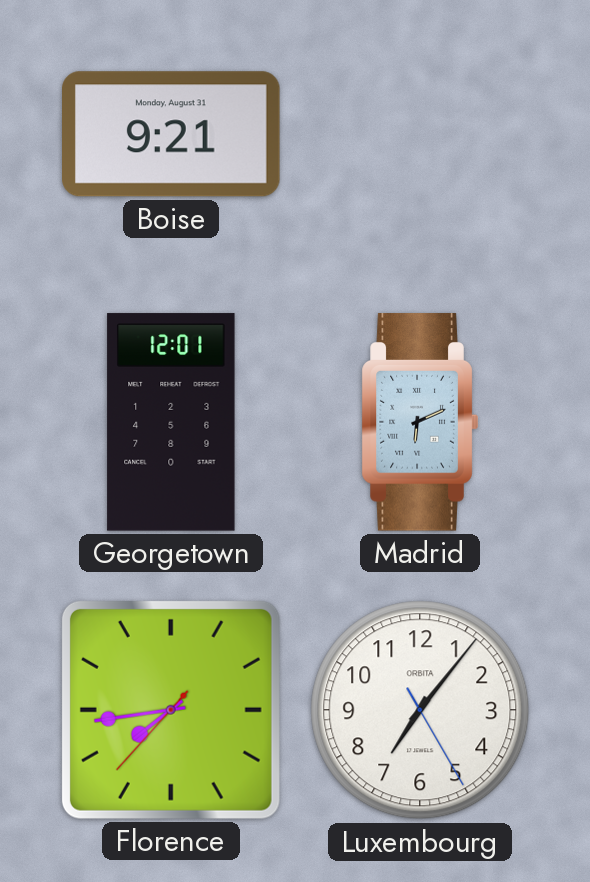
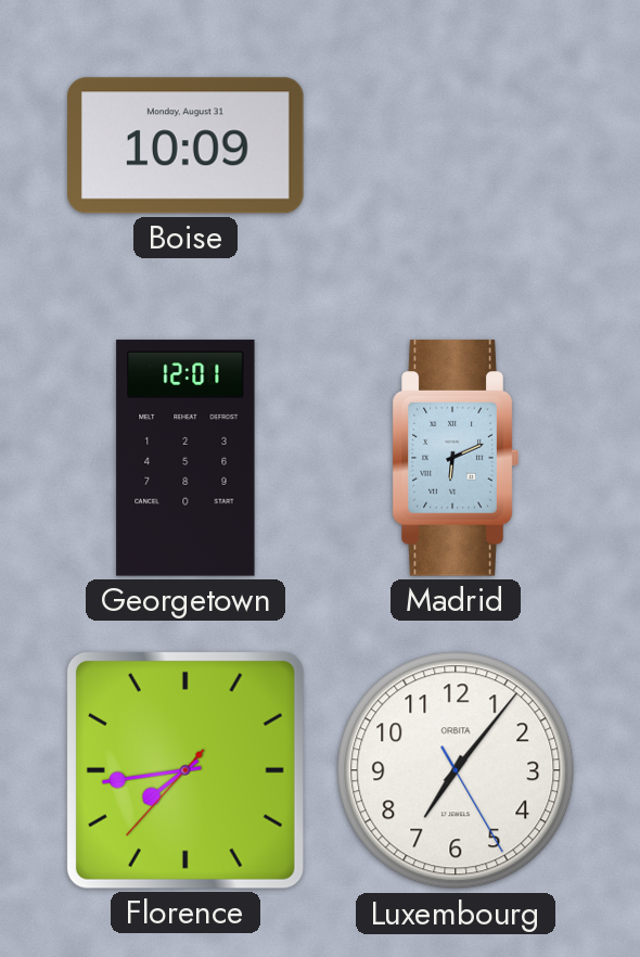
Boise: 9:21 -> 10:09
